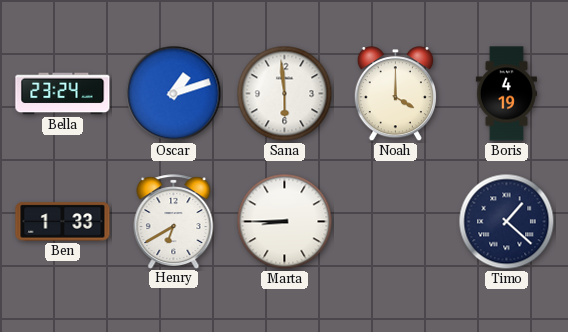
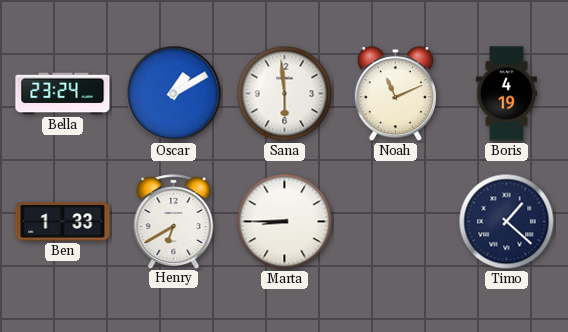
Oscar: 1:12 -> 1:10
Noah: 4:00 -> 11:11
